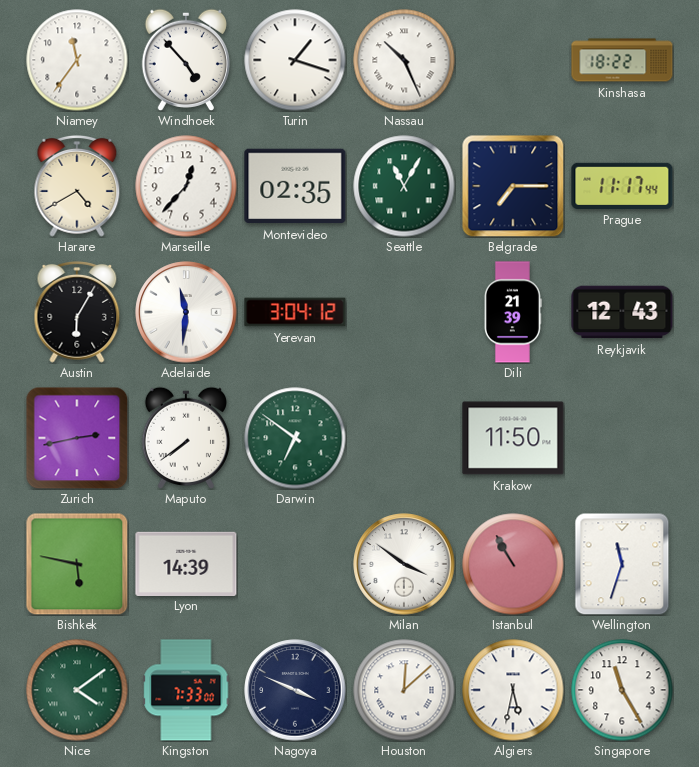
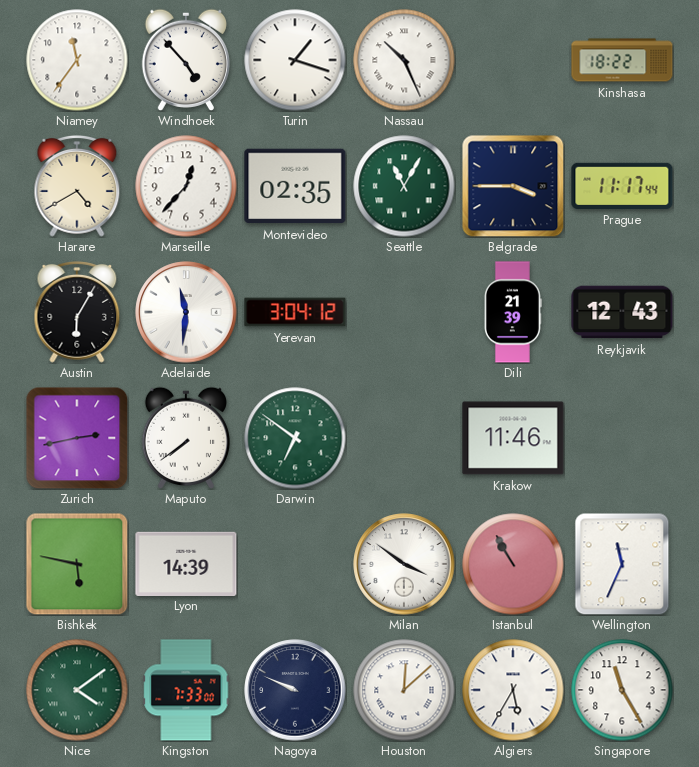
Belgrade: 7:15 -> 3:45
Krakow: 11:50 -> 11:46
Wellington: 11:33 -> 11:34
Nagoya: 3:49 -> 9:49
Algiers: 5:32 -> 5:35
